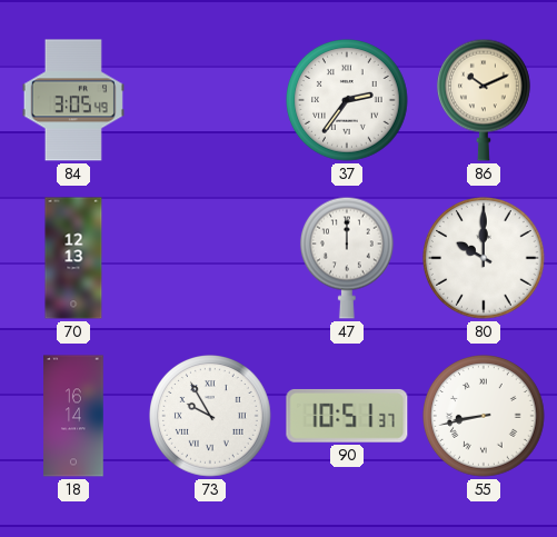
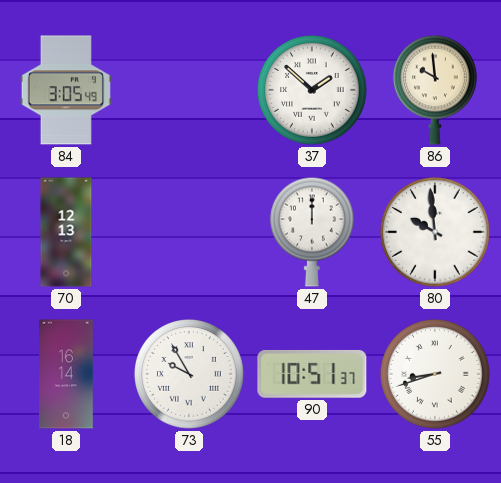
37: 2:36 -> 1:52
86: 10:11 -> 9:59
80: 10:00 -> 9:59
55: 8:43 -> 8:42
